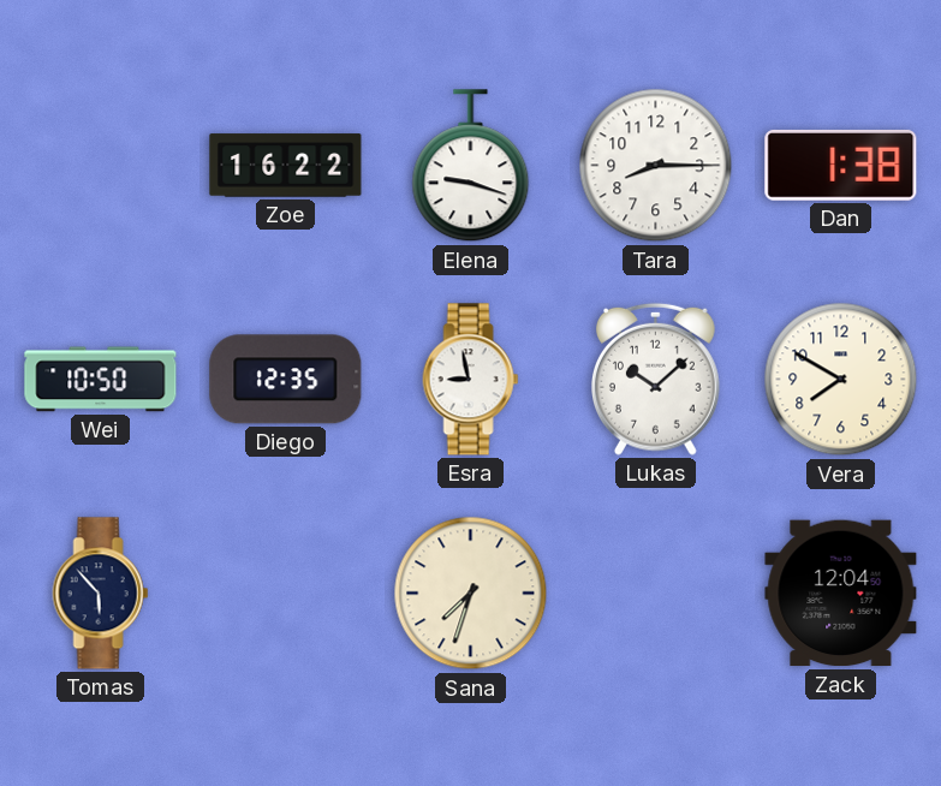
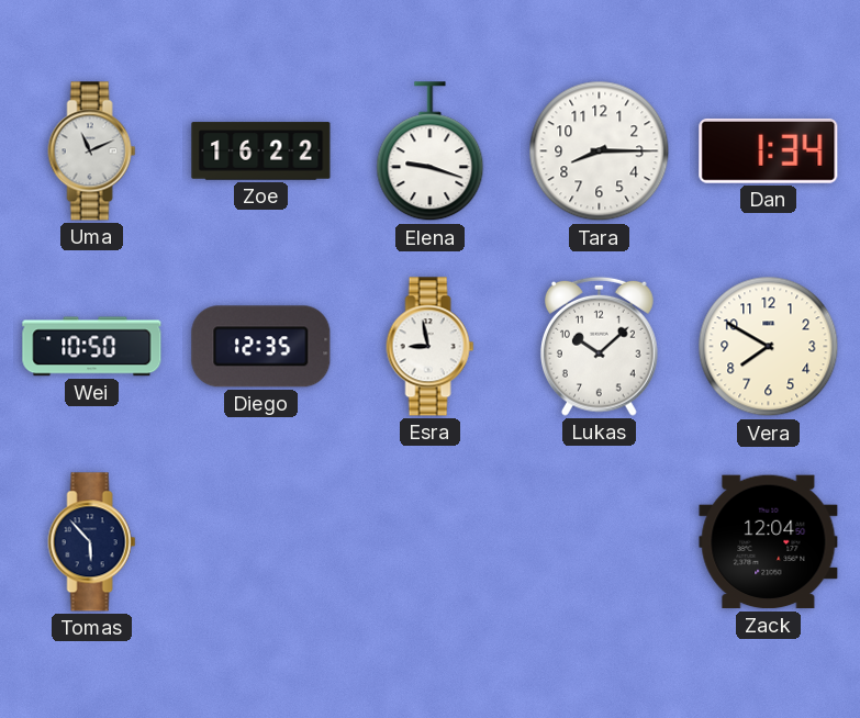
Uma: none -> 11:11
Dan: 1:38 -> 1:34
Sana: 7:33 -> none
